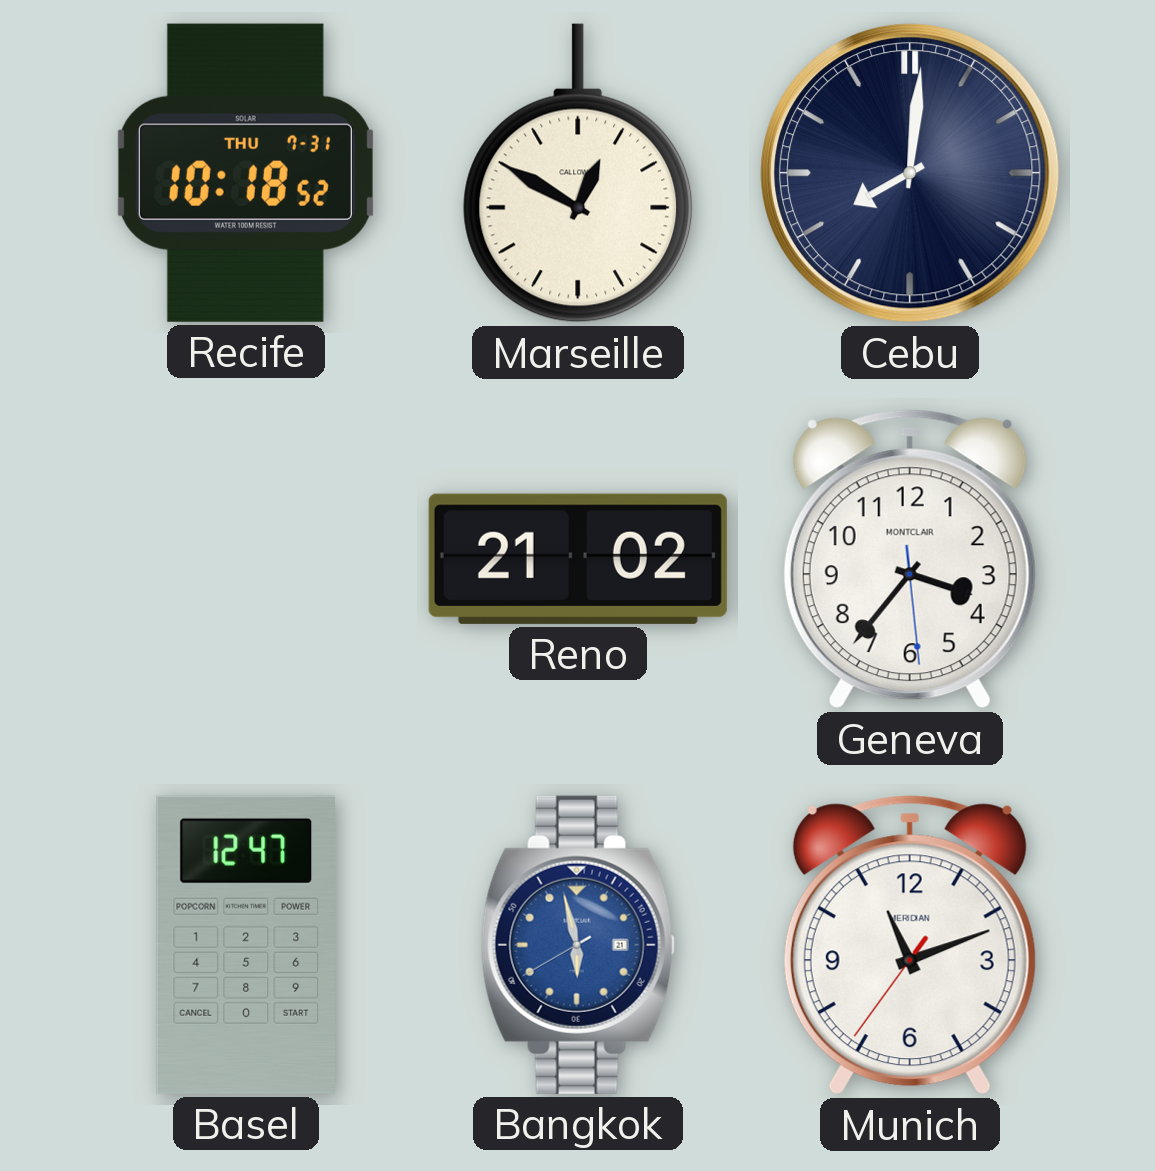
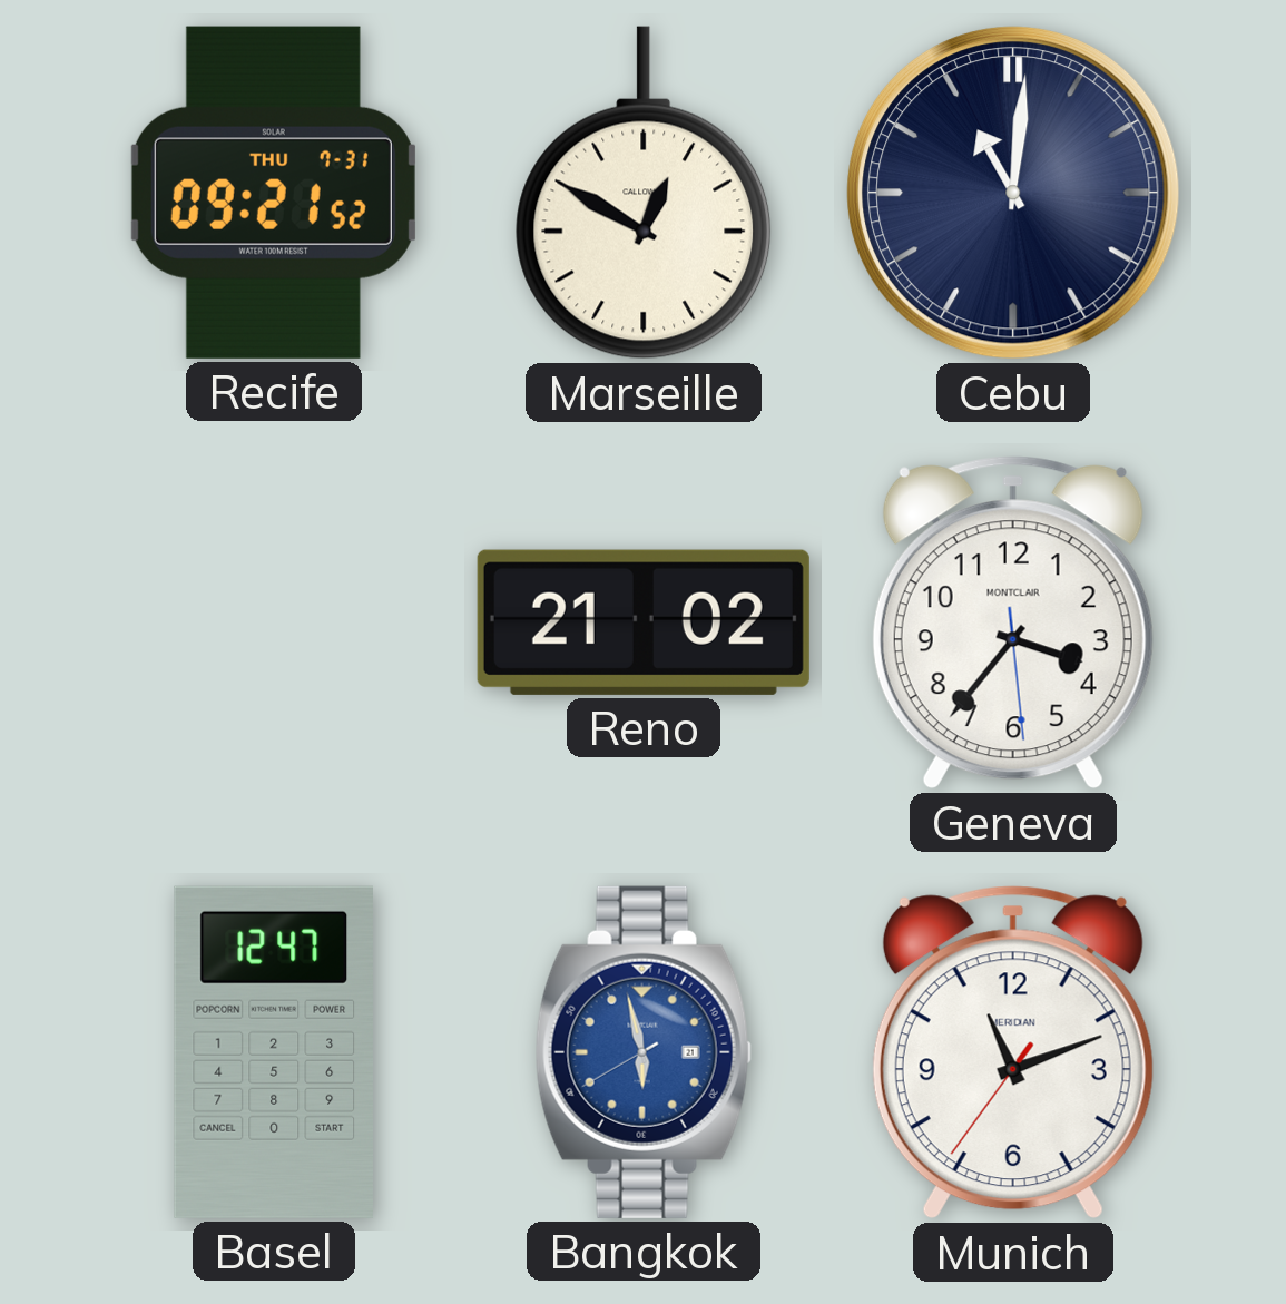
Recife: 10:18 -> 09:21
Cebu: 8:01 -> 11:01
